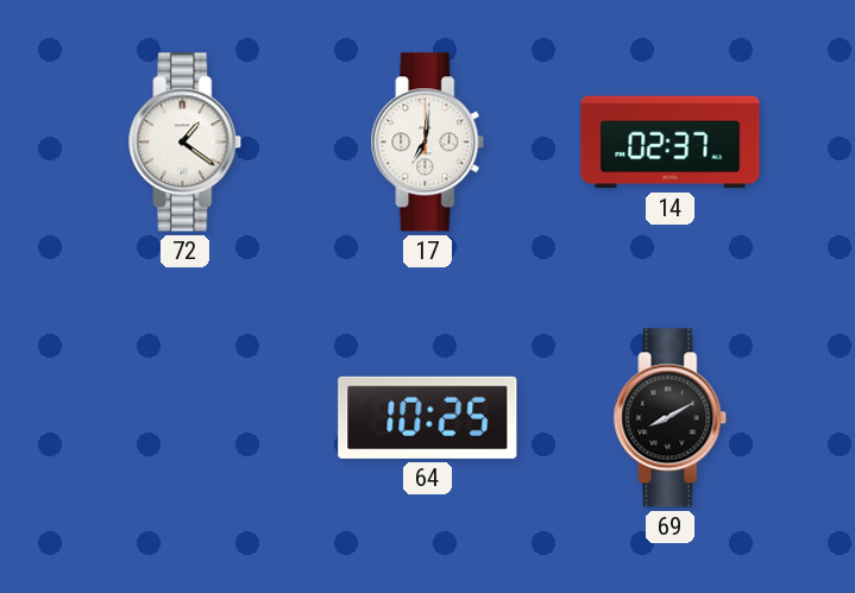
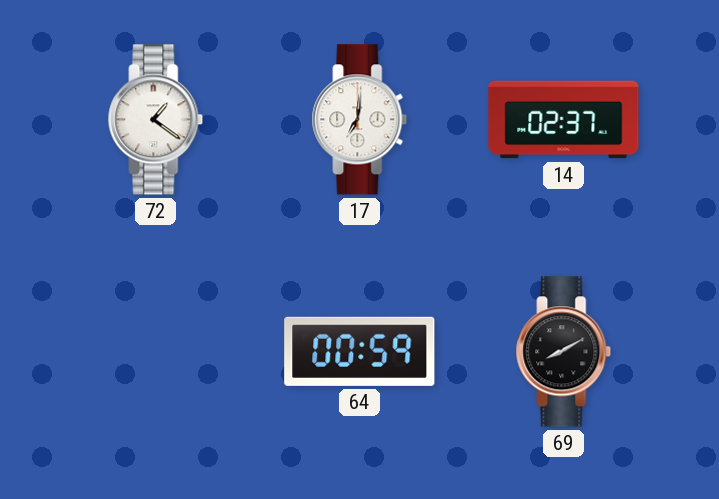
64: 10:25 -> 00:59
